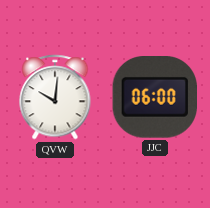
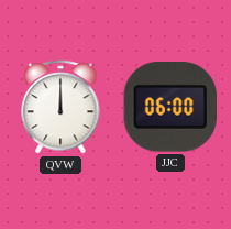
QVW: 10:01 -> 12:00
